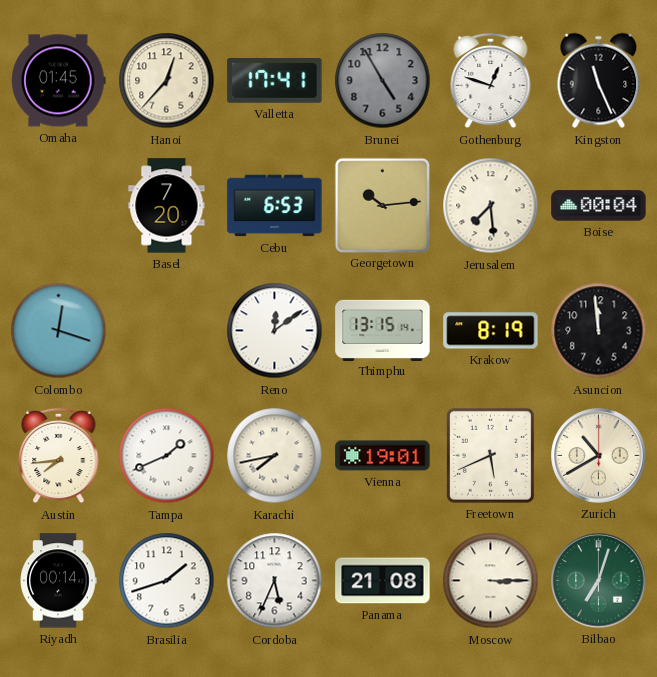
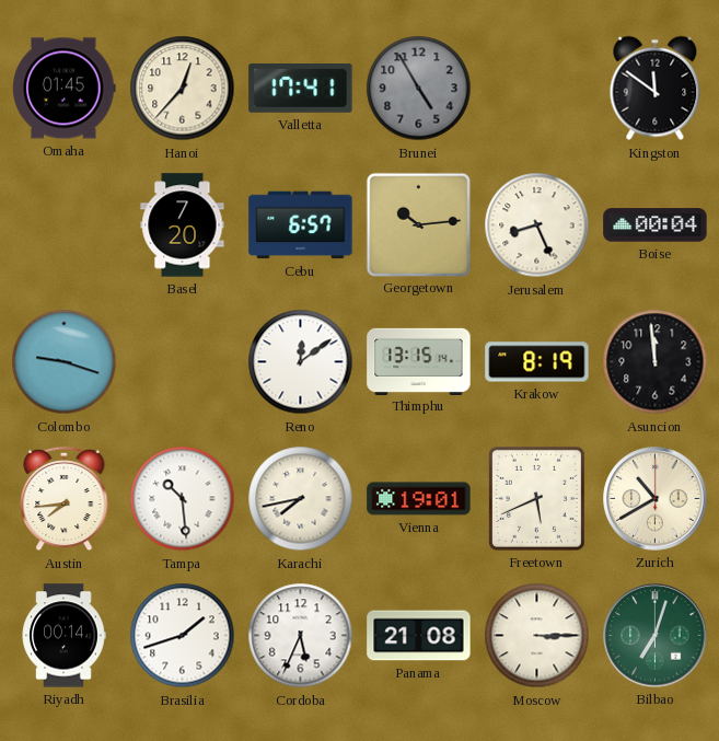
Gothenburg: 12:48 -> none
Kingston: 11:26 -> 11:51
Cebu: 6:53 -> 6:57
Jerusalem: 7:29 -> 8:26
Colombo: 12:18 -> 9:18
Tampa: 1:41 -> 10:29
